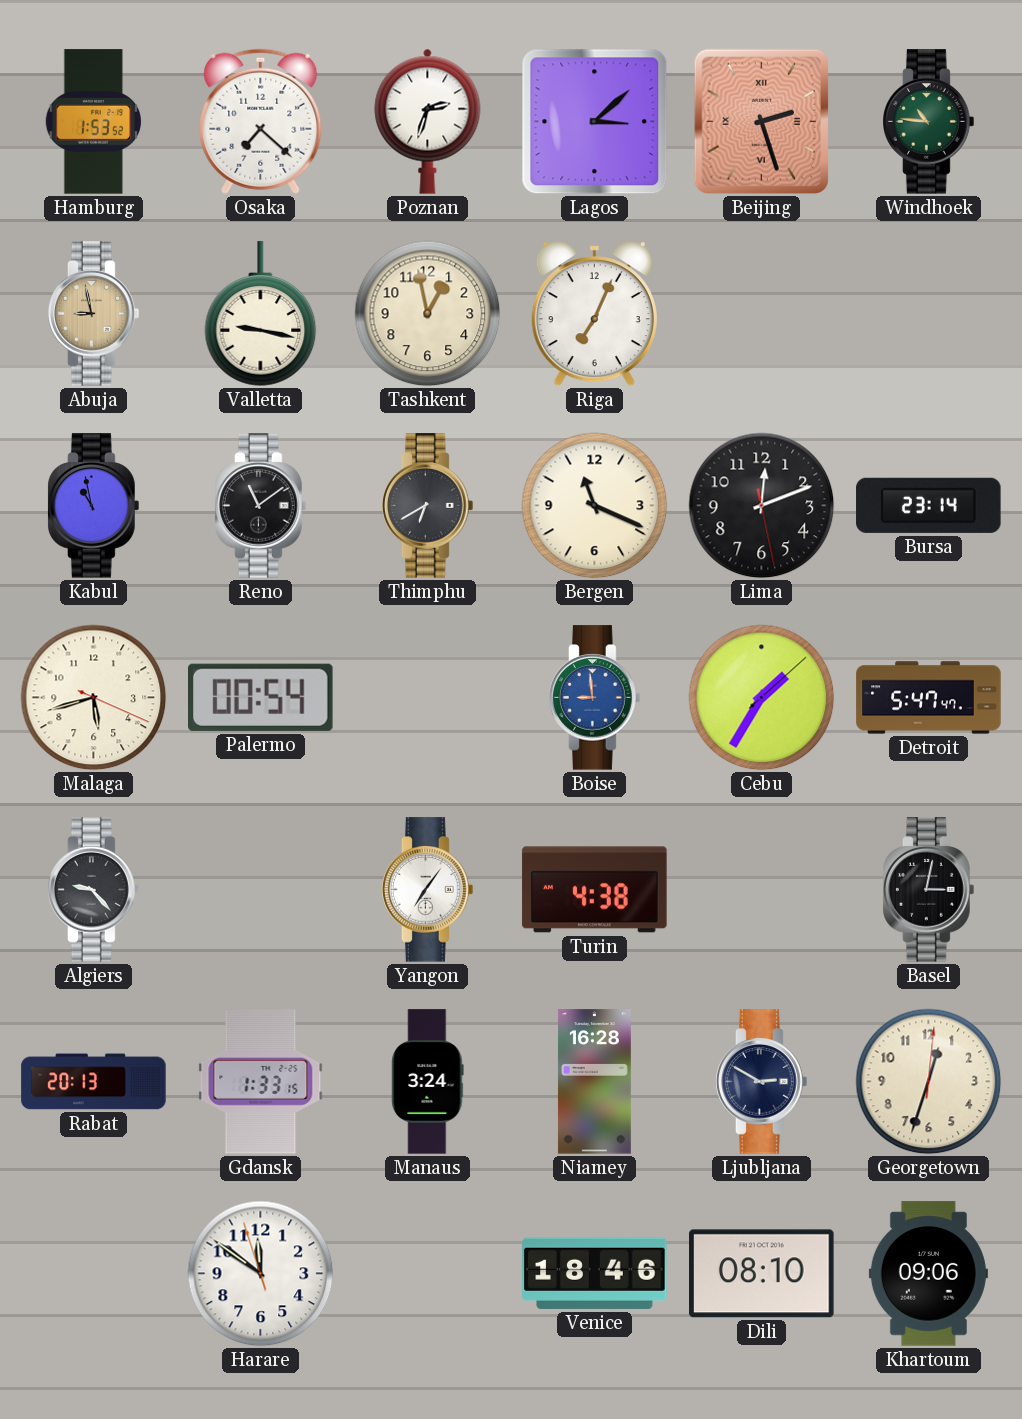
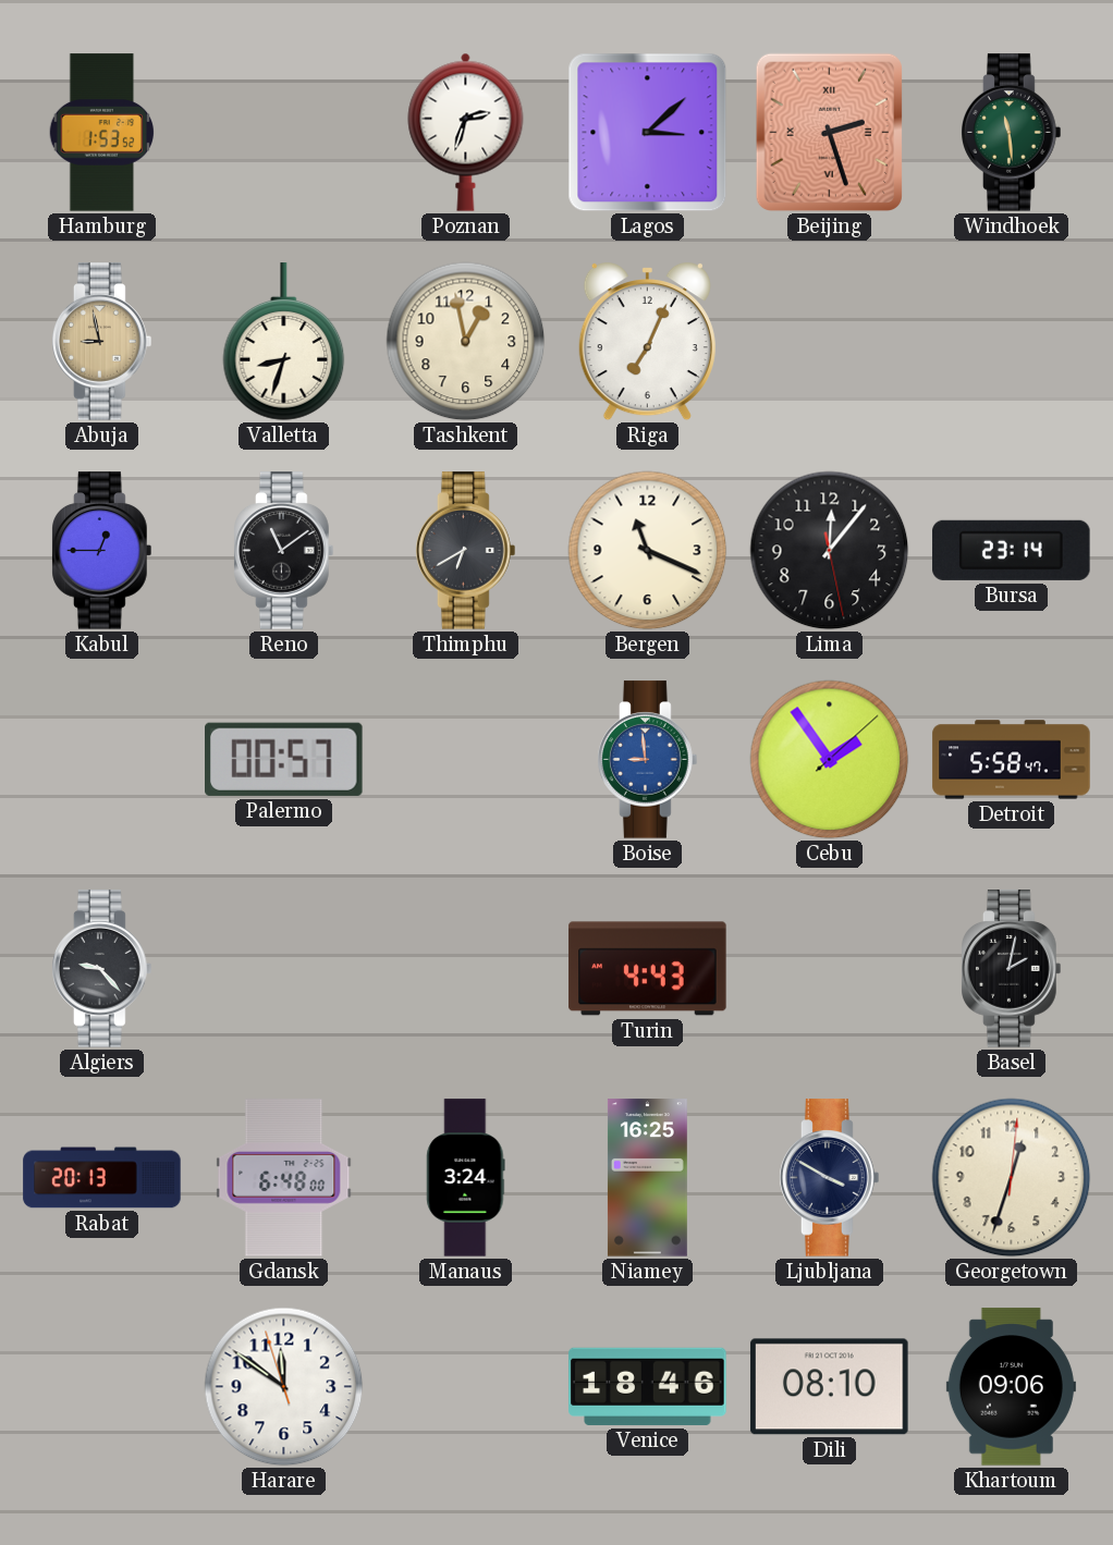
Osaka: 7:22 -> none
Windhoek: 10:46 -> 11:29
Valletta: 9:17 -> 8:33
Kabul: 10:58 -> 12:45
Lima: 12:11 -> 12:06
Malaga: 5:42 -> none
Palermo: 00:54 -> 00:57
Cebu: 1:35 -> 1:54
Detroit: 5:47 -> 5:58
Yangon: 7:06 -> none
Turin: 4:38 -> 4:43
Basel: 3:02 -> 2:02
Gdansk: 1:33 -> 6:48
Niamey: 16:28 -> 16:25
Ljubljana: 2:50 -> 3:50
